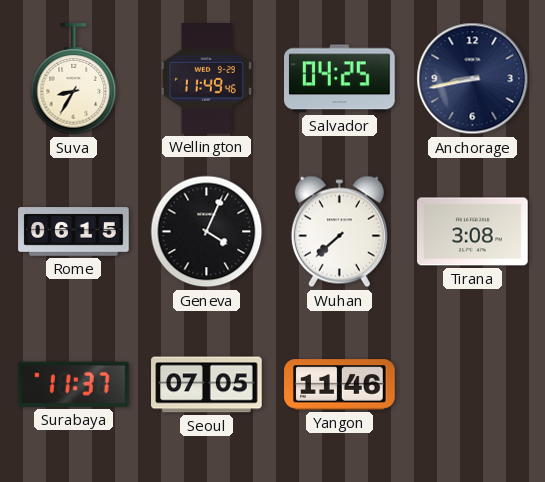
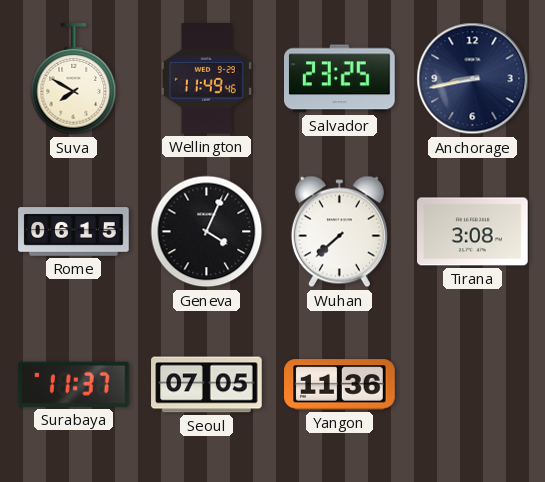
Suva: 8:35 -> 7:50
Salvador: 04:25 -> 23:25
Yangon: 11:46 -> 11:36
